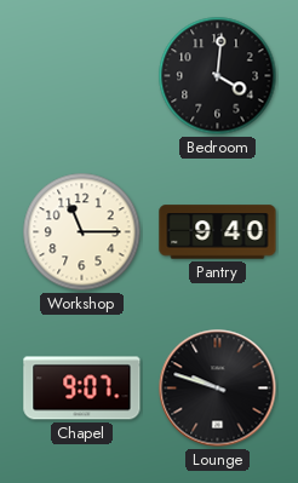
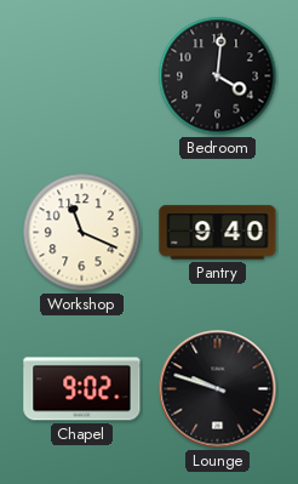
Workshop: 11:15 -> 11:19
Chapel: 9:07 -> 9:02
